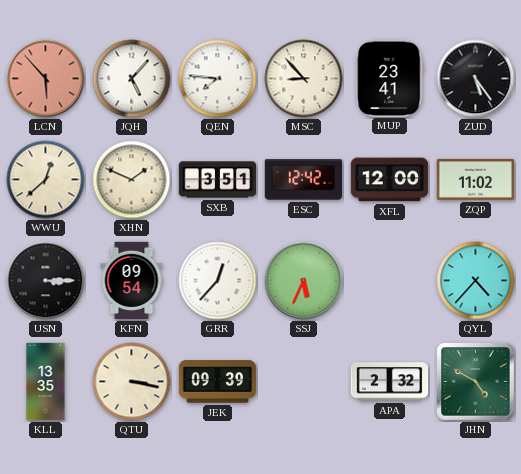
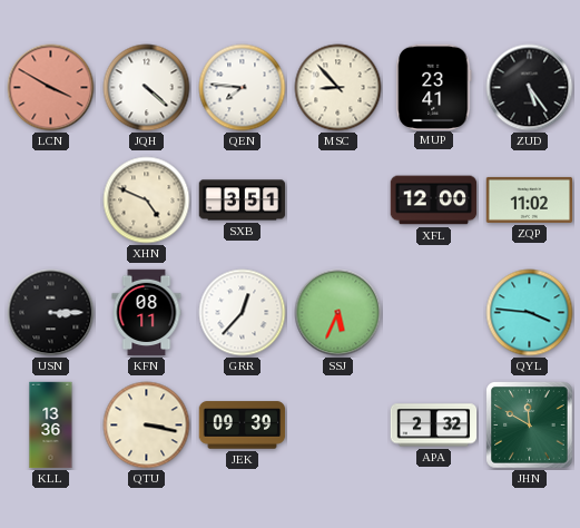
LCN: 5:53 -> 3:50
JQH: 5:07 -> 4:22
WWU: 12:38 -> none
XHN: 1:49 -> 4:49
ESC: 12:42 -> none
KFN: 09:54 -> 08:11
QYL: 4:37 -> 3:46
KLL: 13:35 -> 13:36
JHN: 4:50 -> 11:50
